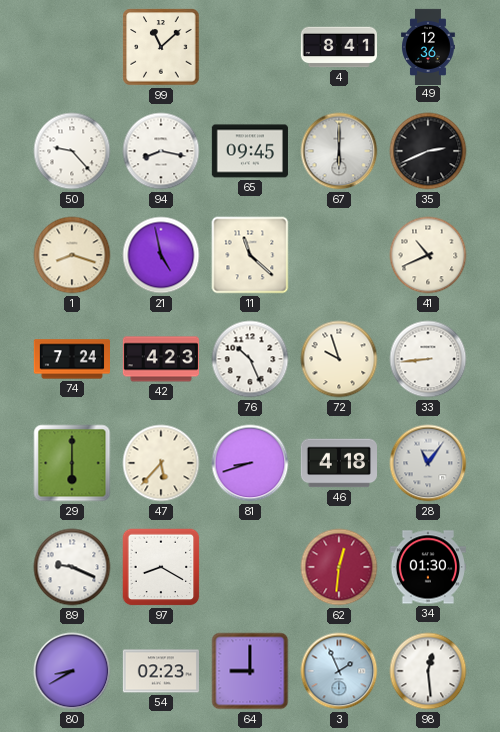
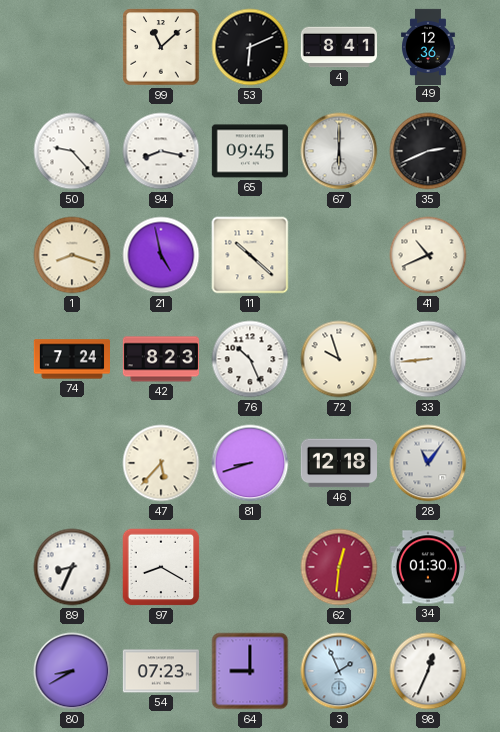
53: none -> 6:11
11: 11:22 -> 10:22
42: 4:23 -> 8:23
29: 6:00 -> none
46: 4:18 -> 12:18
89: 9:19 -> 8:34
54: 02:23 -> 07:23
98: 12:29 -> 12:34
